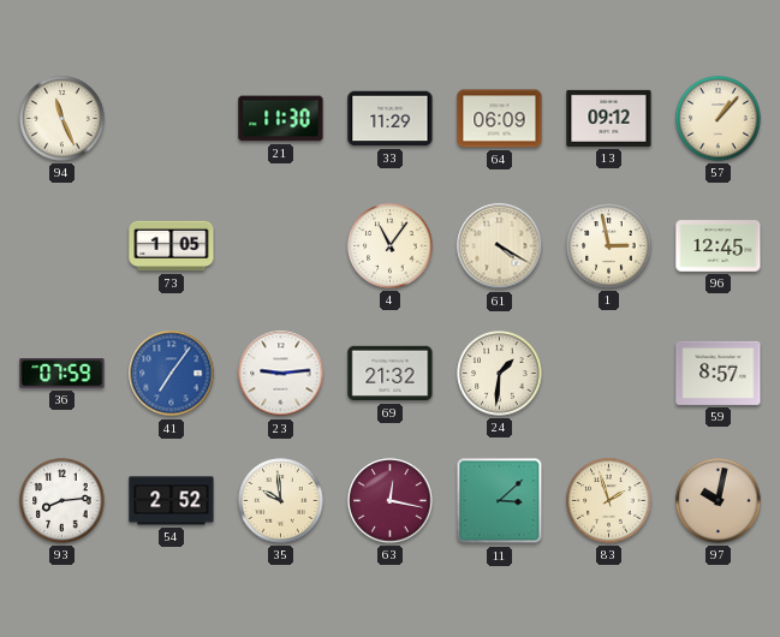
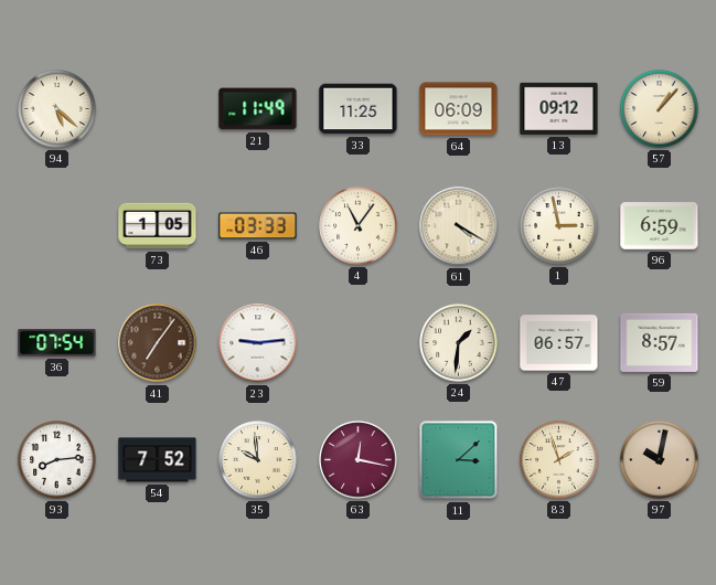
94: 11:26 -> 5:22
21: 11:30 -> 11:49
33: 11:29 -> 11:25
46: none -> 03:33
96: 12:45 -> 6:59
36: 07:59 -> 07:54
41 dial: blue -> brown
69: 21:32 -> none
47: none -> 06:57
54: 2:52 -> 7:52
